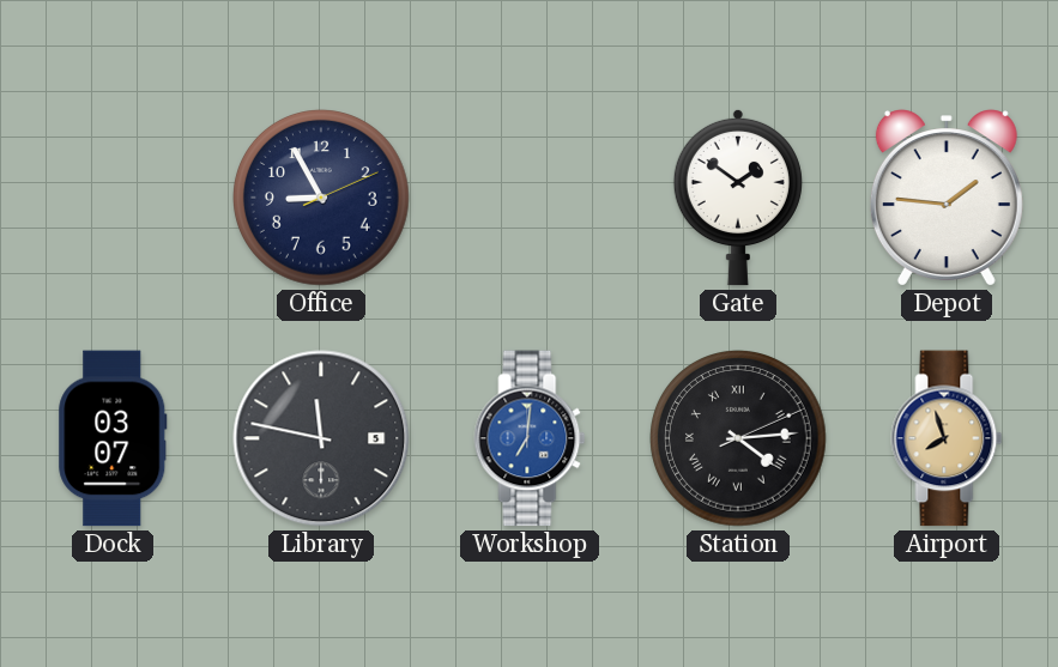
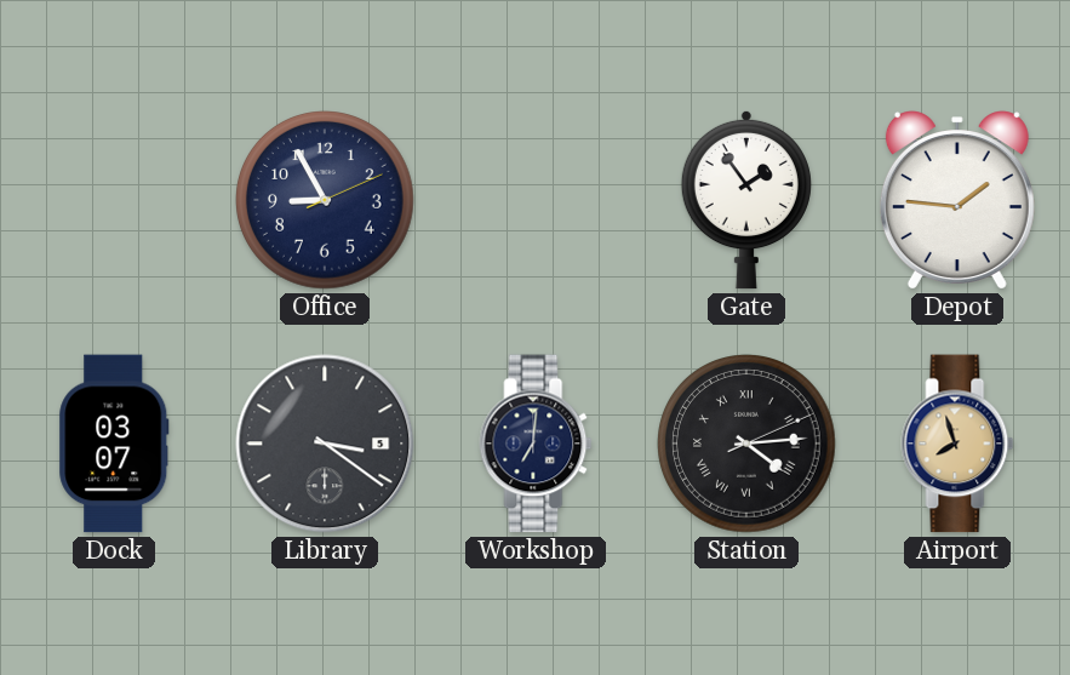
Gate: 1:51 -> 1:54
Library: 11:47 -> 3:21
Workshop dial: blue -> navy
